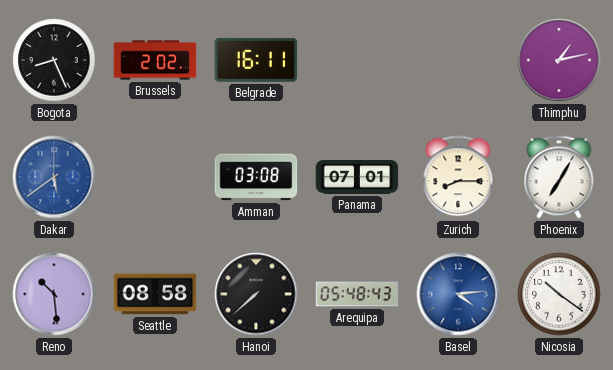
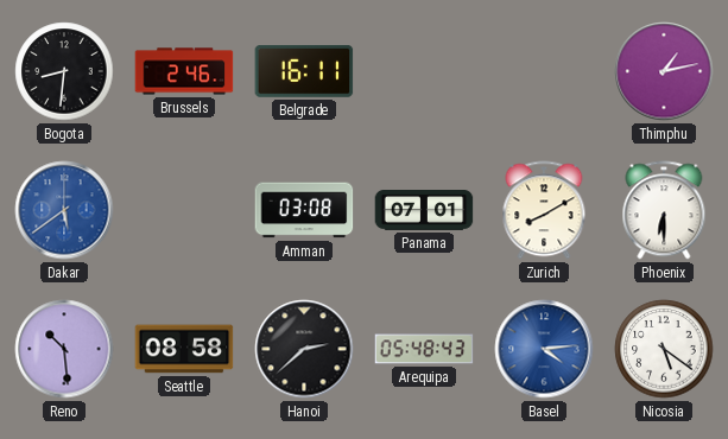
Bogota: 8:26 -> 8:31
Brussels: 2:02 -> 2:46
Zurich: 8:15 -> 8:10
Phoenix: 7:05 -> 6:30
Hanoi: 7:38 -> 2:38
Nicosia: 10:21 -> 5:21
